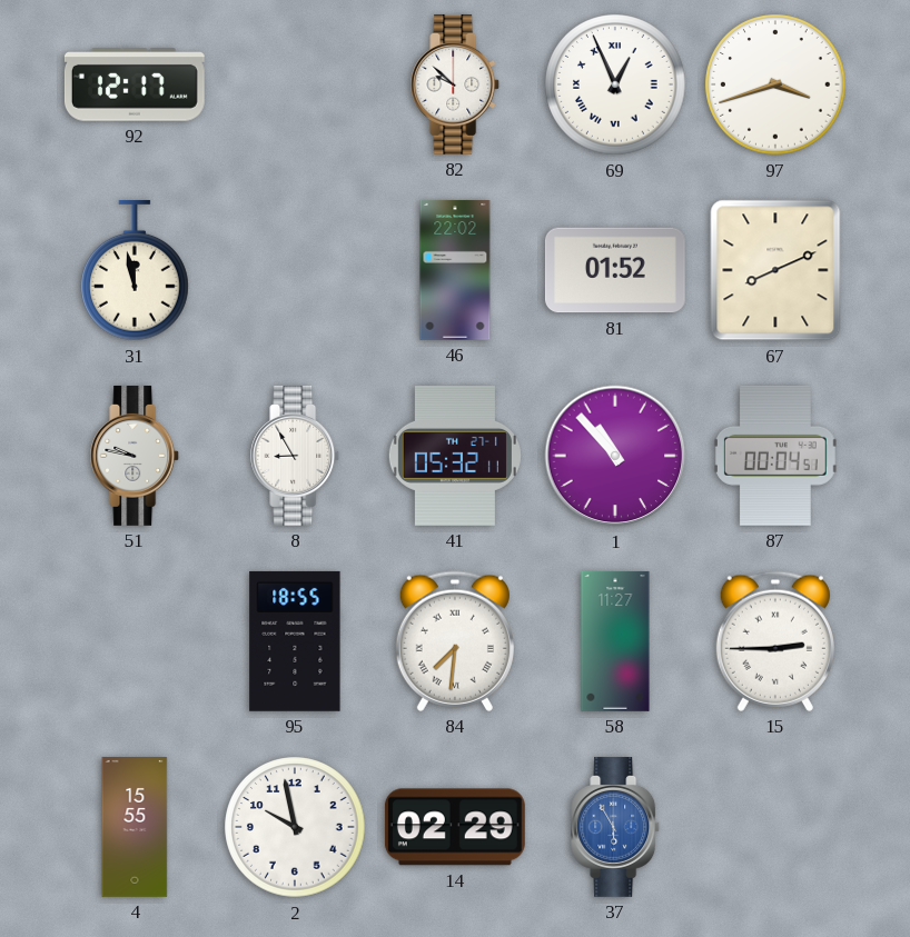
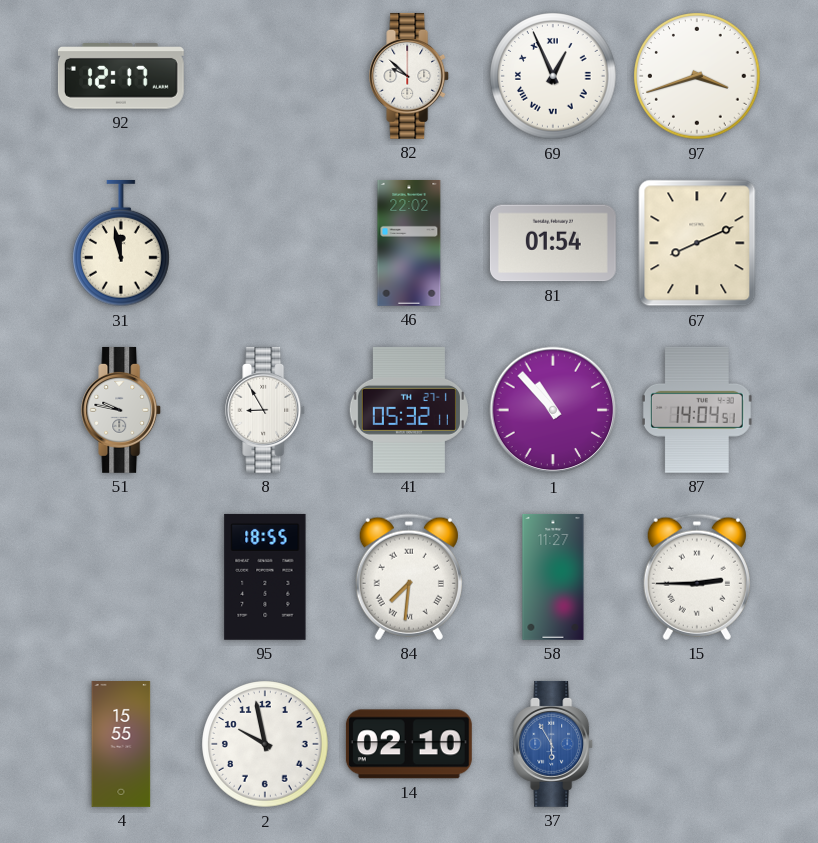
81: 01:52 -> 01:54
87: 00:04 -> 14:04
14: 02:29 -> 02:10
